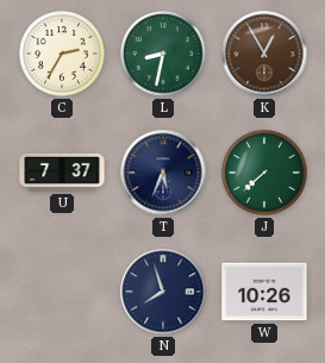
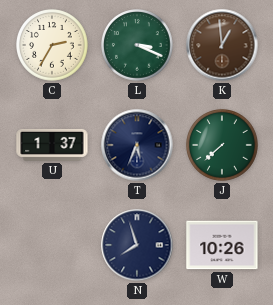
L: 8:32 -> 3:19
K: 12:55 -> 12:59
U: 7:37 -> 1:37
